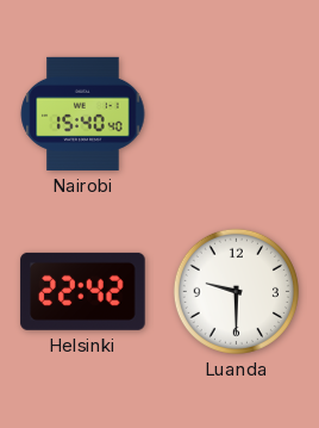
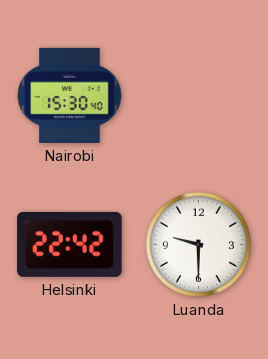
Nairobi: 15:40 -> 15:30
